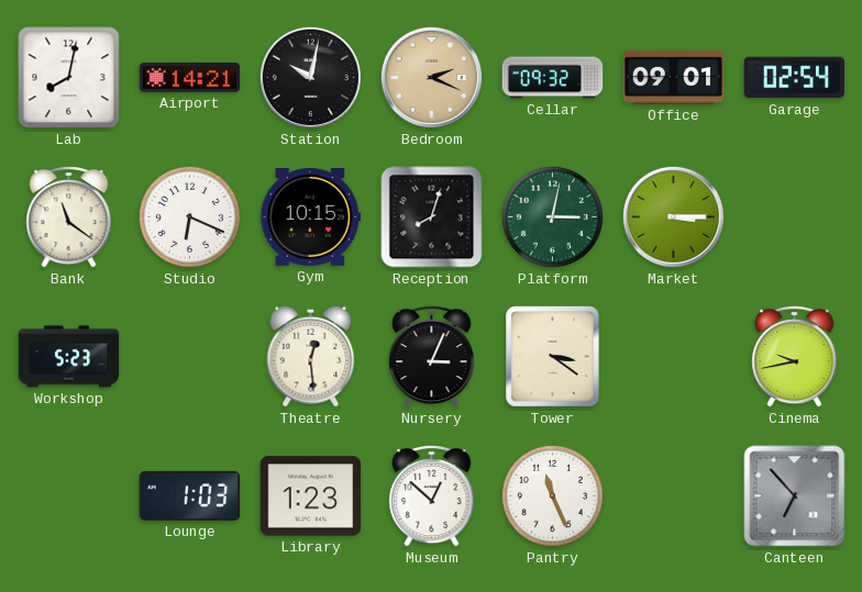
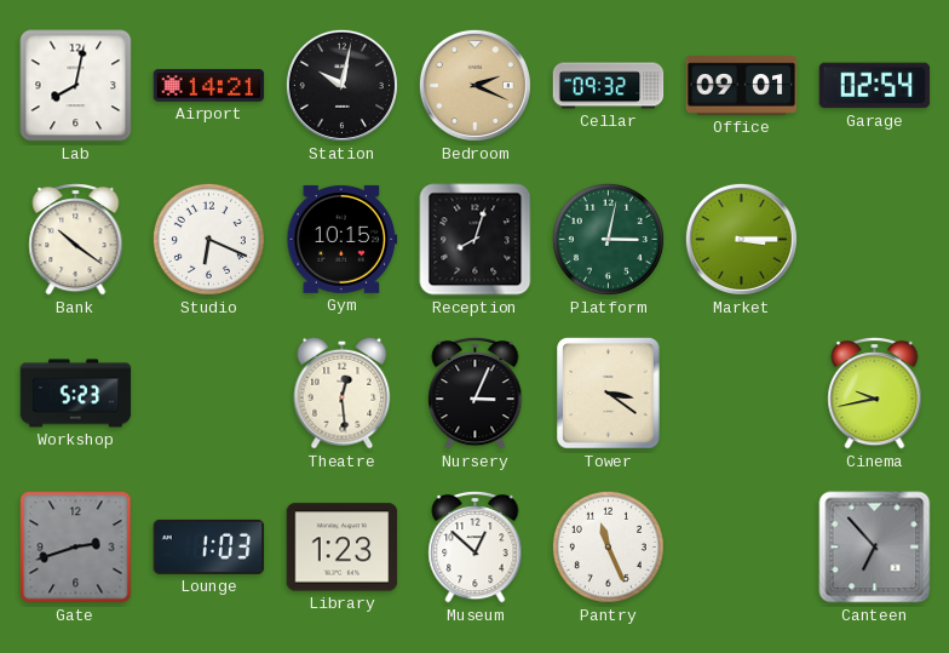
Bank: 11:21 -> 10:21
Gate: none -> 2:42
